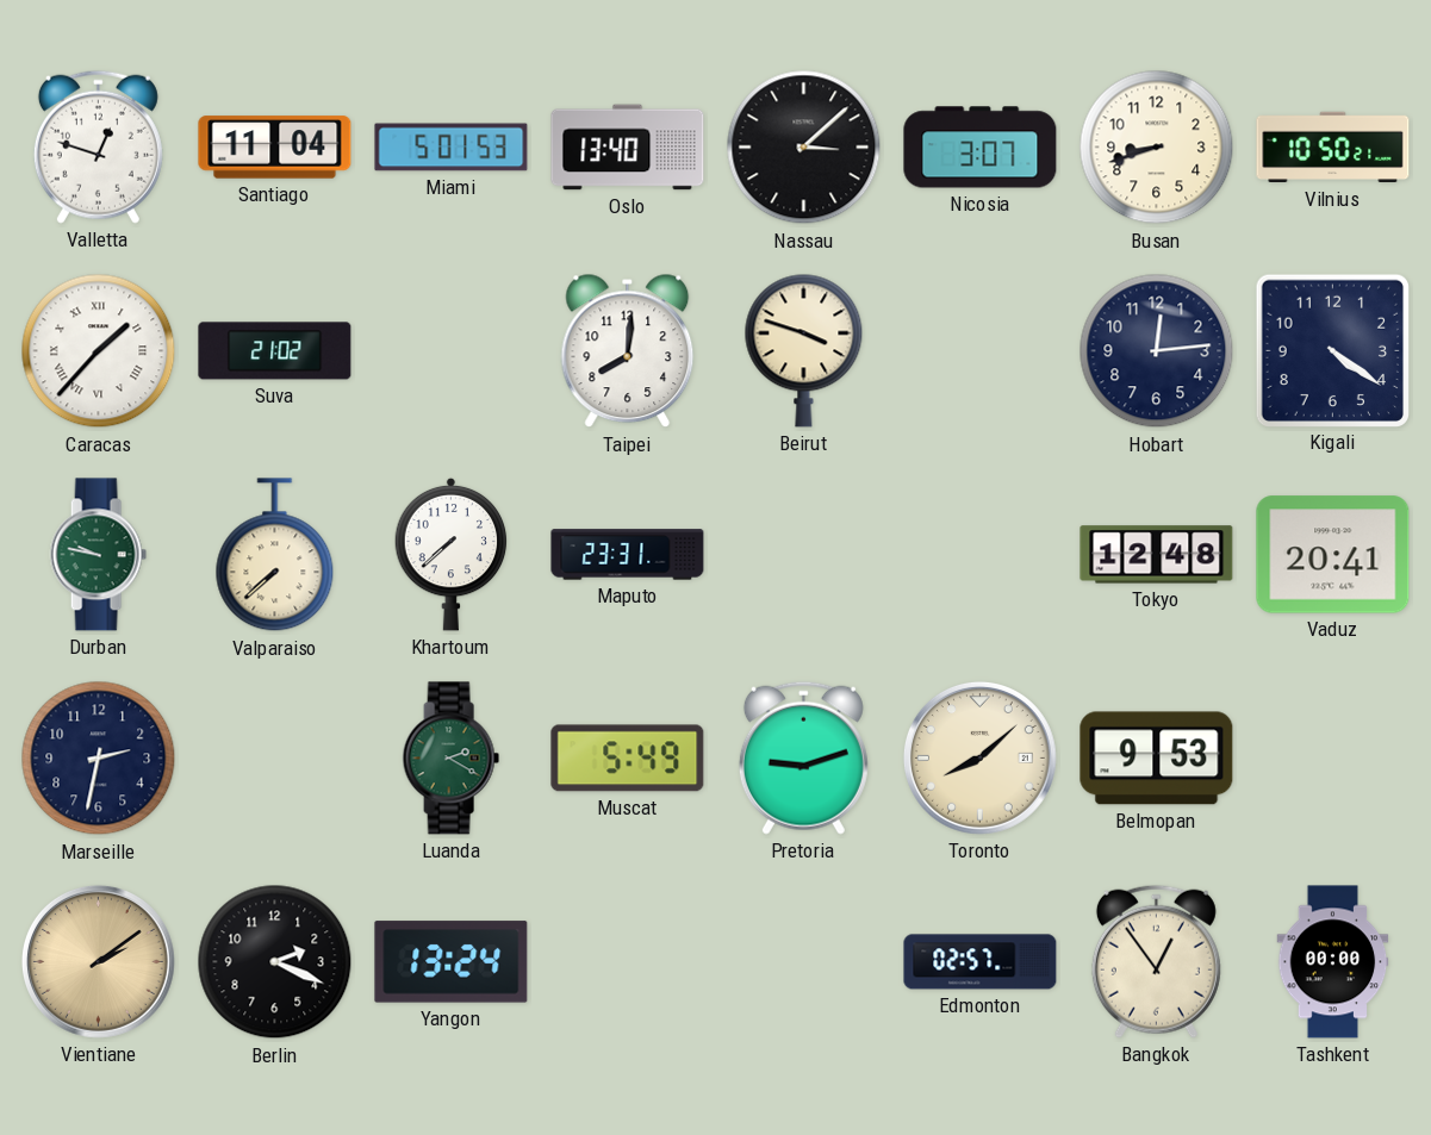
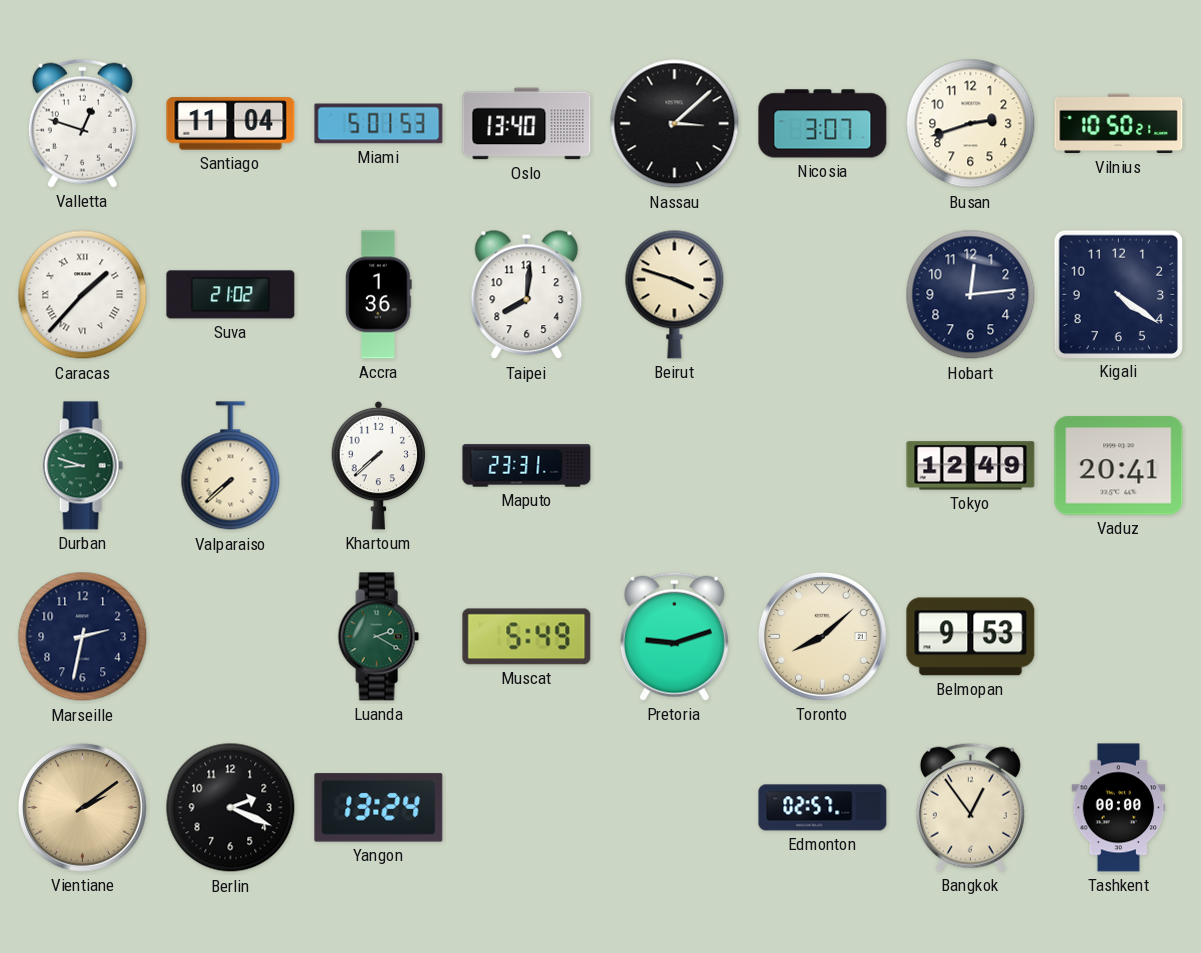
Busan: 8:42 -> 2:42
Accra: none -> 1:36
Durban: 9:47 -> 8:48
Tokyo: 12:48 -> 12:49
